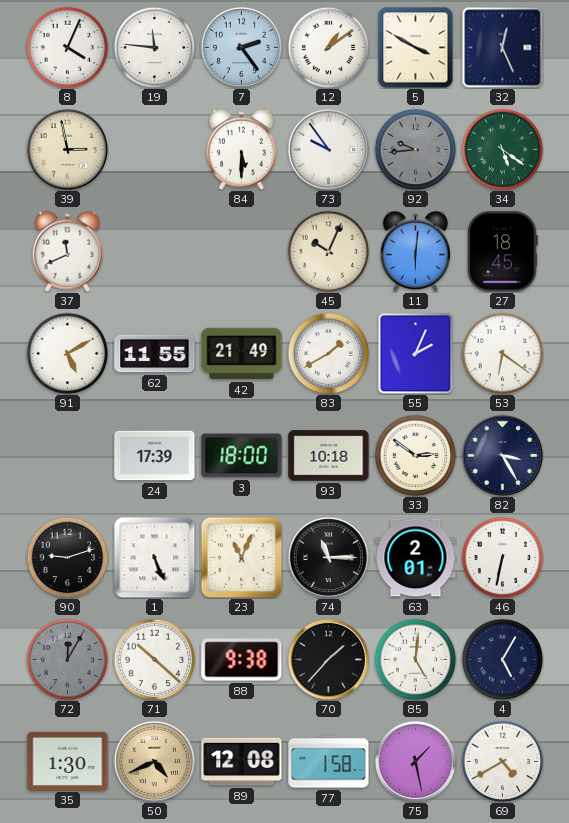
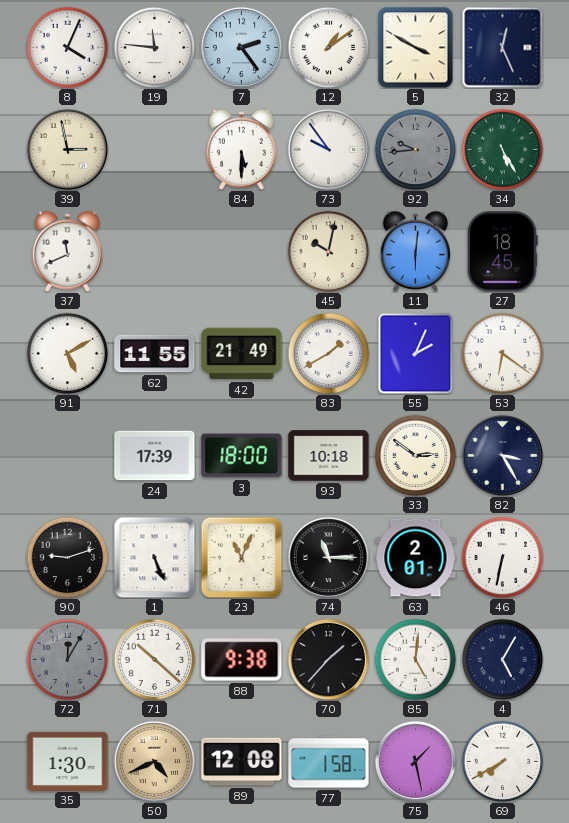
34: 5:21 -> 5:25
45: 10:04 -> 10:02
69: 4:40 -> 7:40
